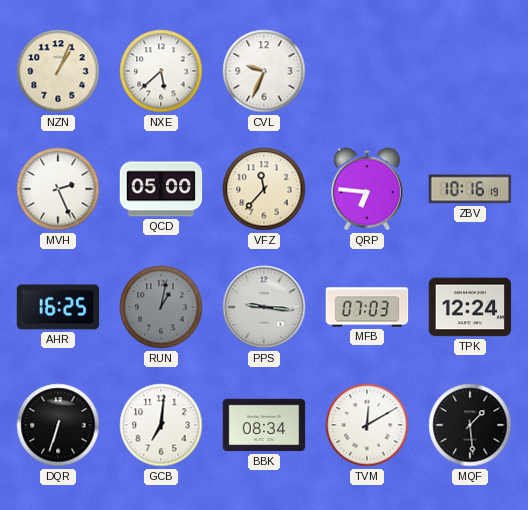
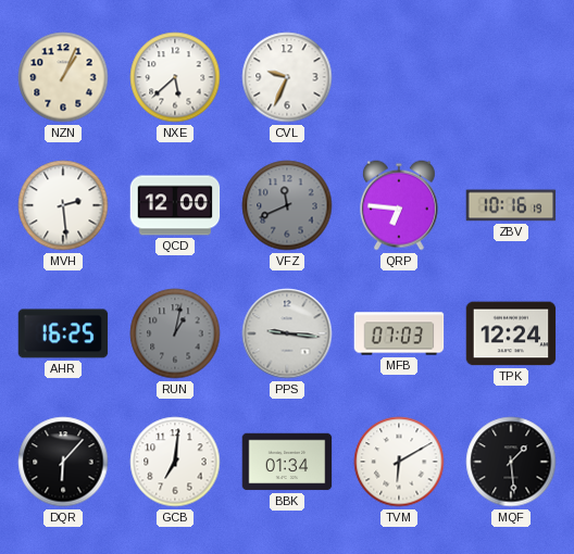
MVH: 2:26 -> 2:29
QCD: 05:00 -> 12:00
VFZ: 11:37 -> 11:41
VFZ dial: cream -> grey
DQR: 6:33 -> 6:07
BBK: 08:34 -> 01:34
TVM: 12:10 -> 6:10
